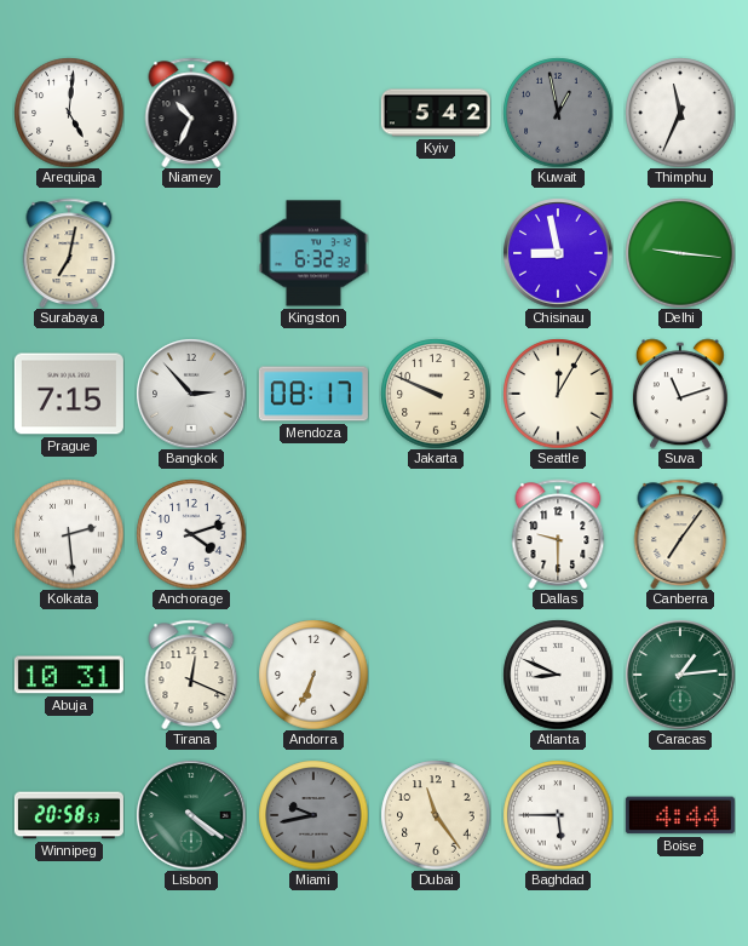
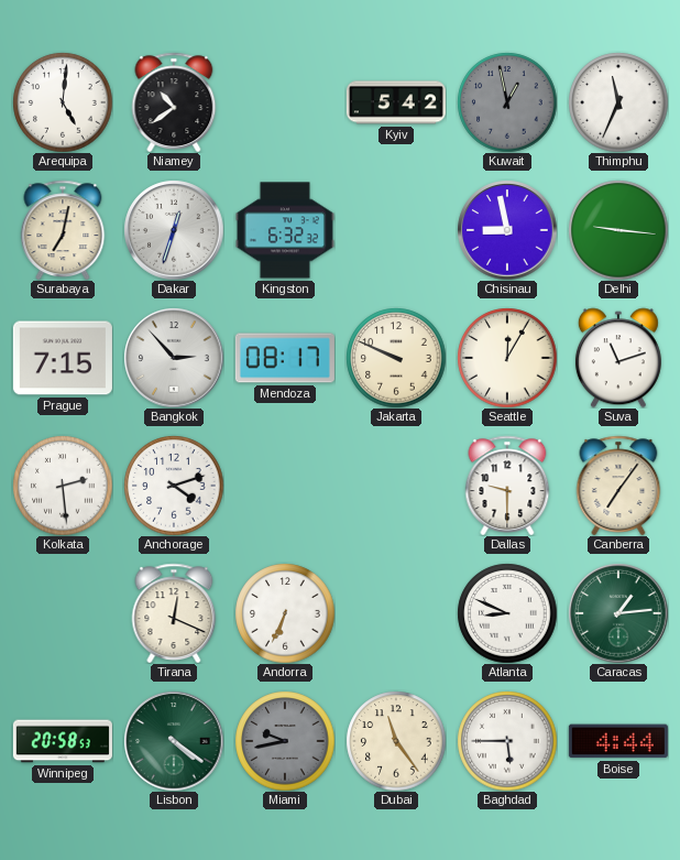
Niamey: 10:34 -> 10:39
Dakar: none -> 12:33
Abuja: 10:31 -> none
